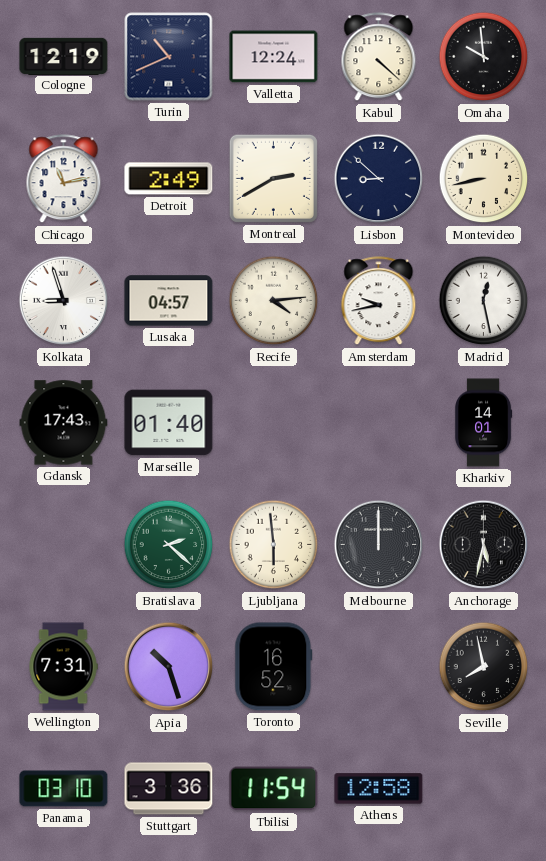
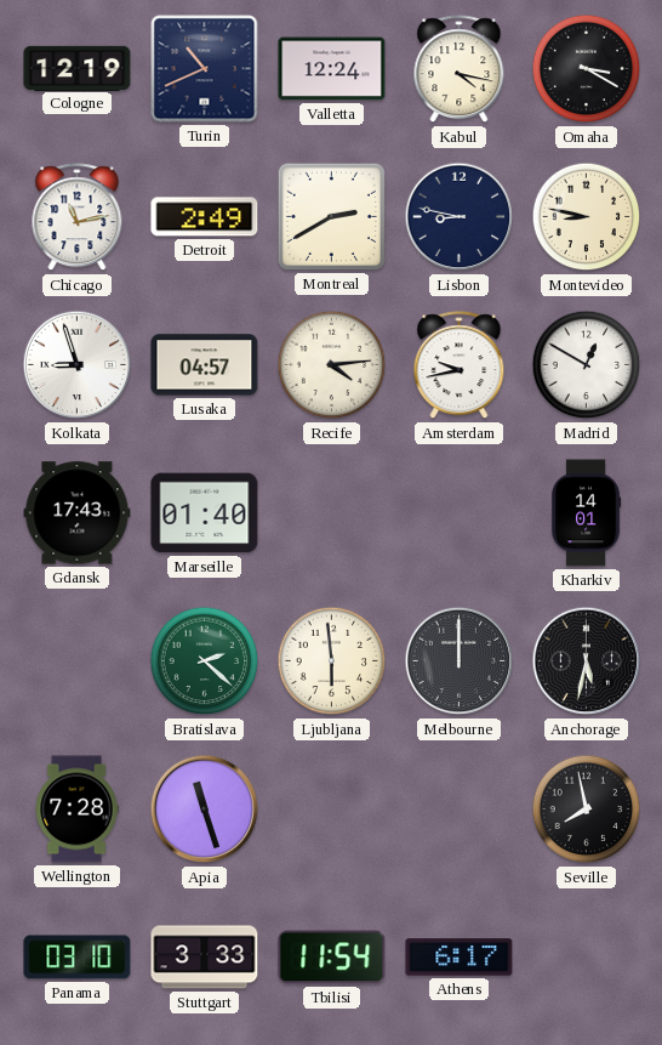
Kabul: 4:22 -> 4:17
Omaha: 9:59 -> 3:20
Lisbon: 8:52 -> 8:47
Montevideo: 8:43 -> 8:47
Madrid: 12:28 -> 12:50
Wellington: 7:31 -> 7:28
Apia: 10:27 -> 11:27
Toronto: 16:52 -> none
Stuttgart: 3:36 -> 3:33
Athens: 12:58 -> 6:17
